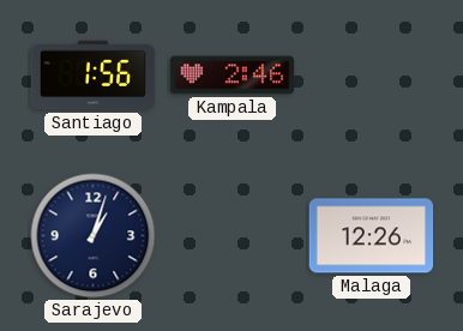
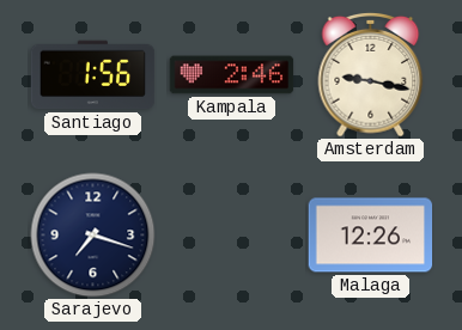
Amsterdam: none -> 9:17
Sarajevo: 1:03 -> 7:18
